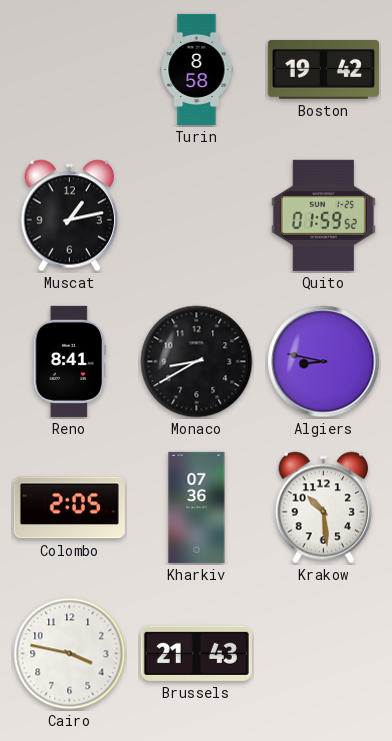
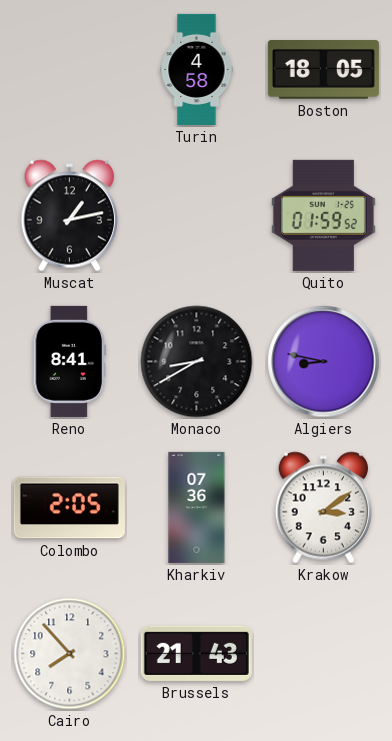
Turin: 8:58 -> 4:58
Boston: 19:42 -> 18:05
Krakow: 10:29 -> 3:09
Cairo: 3:47 -> 7:53
